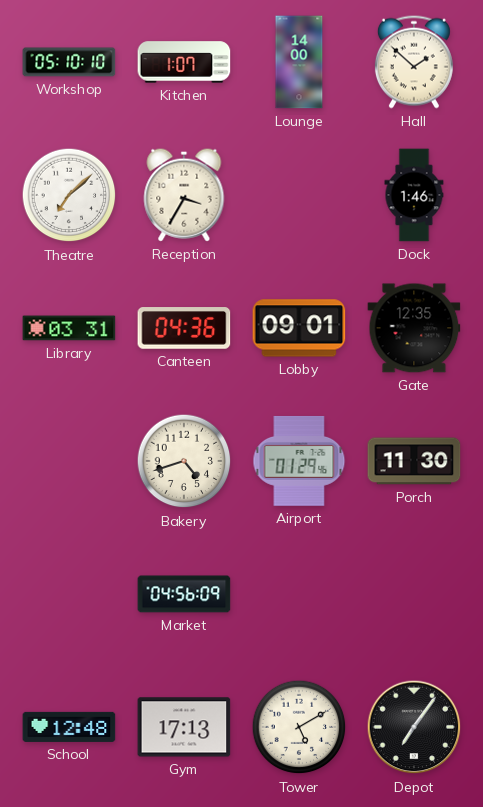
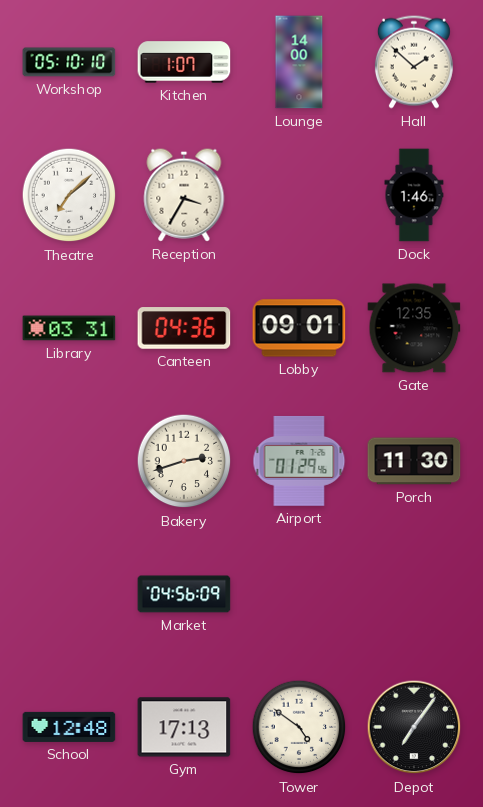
Bakery: 4:42 -> 2:42
Tower: 5:10 -> 4:51
